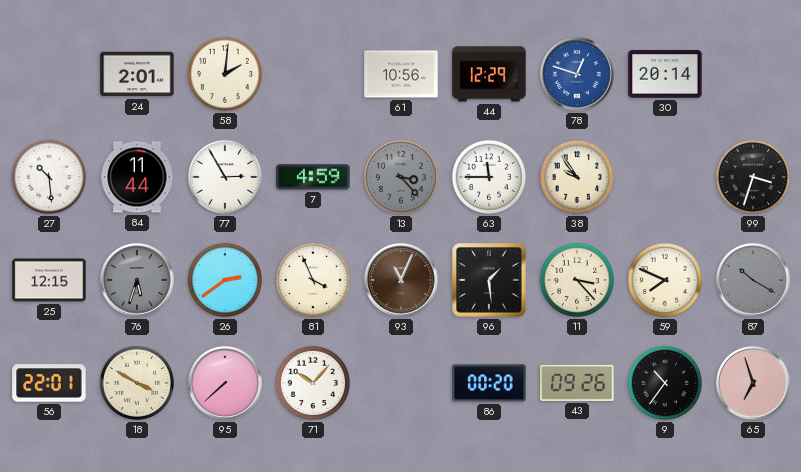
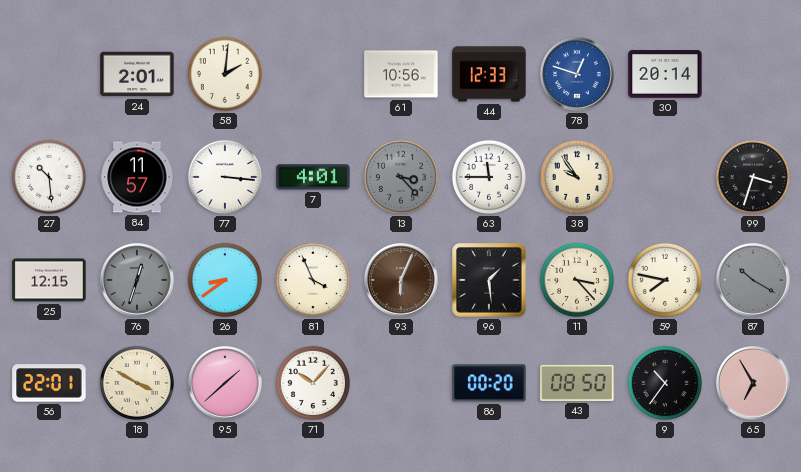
44: 12:29 -> 12:33
84: 11:44 -> 11:57
77: 2:55 -> 3:16
7: 4:59 -> 4:01
76: 5:33 -> 12:33
26: 2:39 -> 8:39
93: 11:04 -> 6:04
59: 7:49 -> 7:47
95: 7:38 -> 1:38
43: 09:26 -> 08:50
65: 6:57 -> 6:55
